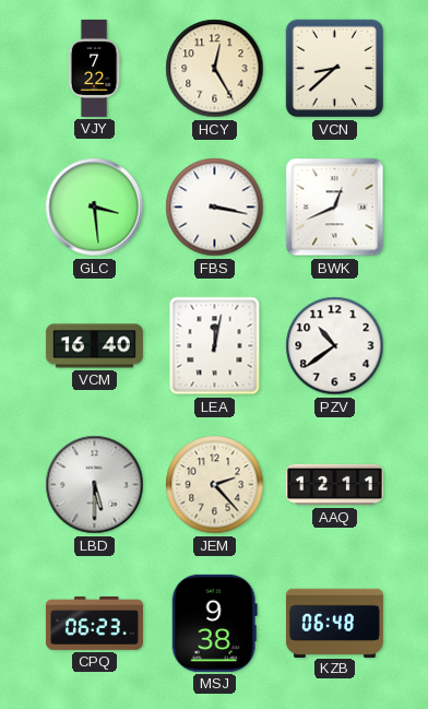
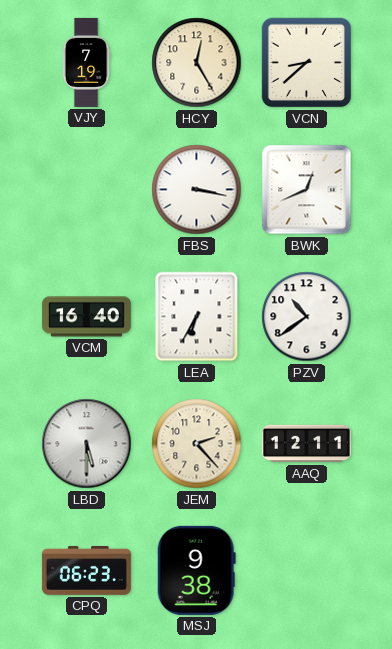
VJY: 7:22 -> 7:19
GLC: 3:29 -> none
LEA: 12:02 -> 6:35
KZB: 06:48 -> none
